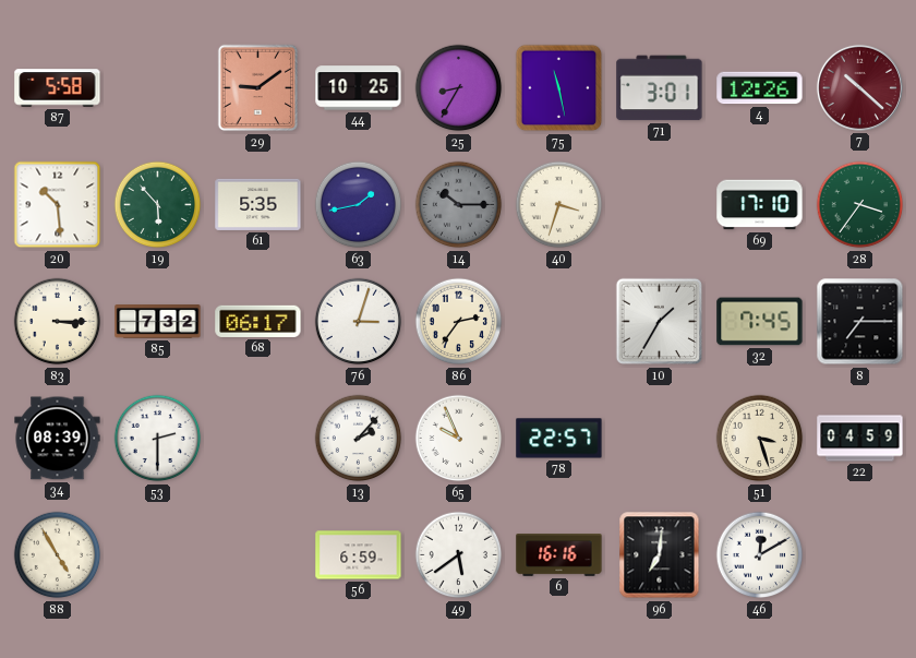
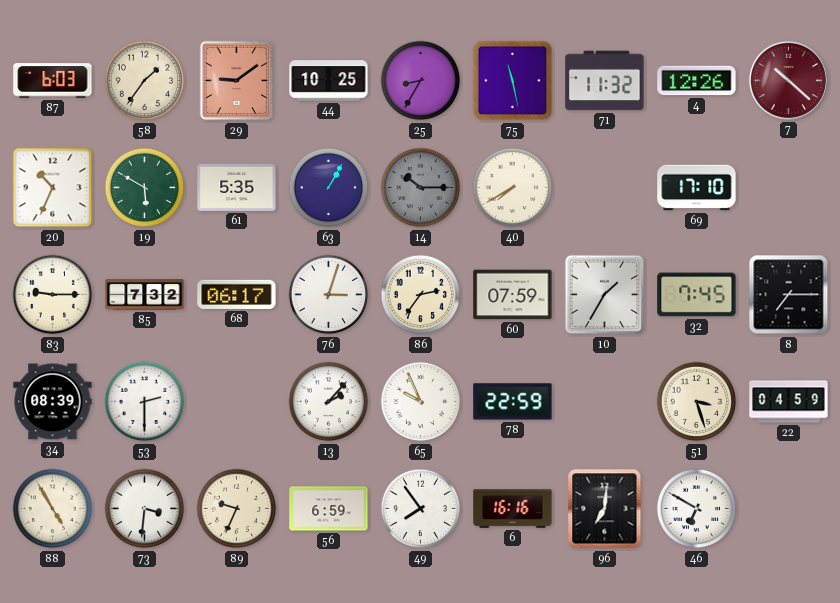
87: 5:58 -> 6:03
58: none -> 1:36
71: 3:01 -> 11:32
20: 10:29 -> 10:34
19: 5:53 -> 5:50
63: 1:43 -> 1:05
40: 3:33 -> 7:40
28: 3:36 -> none
83: 3:15 -> 9:15
60: none -> 07:59
78: 22:57 -> 22:59
73: none -> 3:31
89: none -> 9:34
49: 5:39 -> 7:54
46: 12:10 -> 6:50
